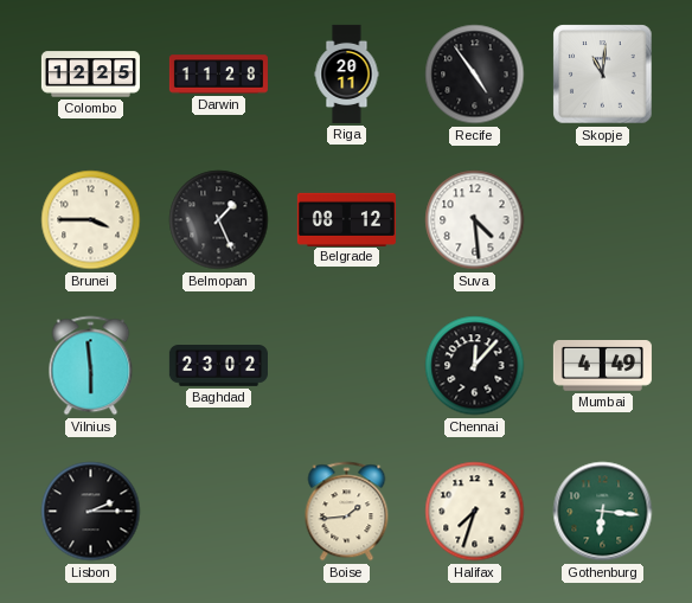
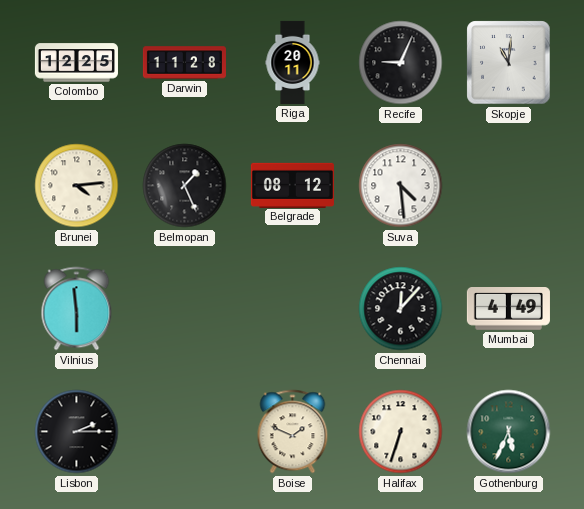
Recife: 4:54 -> 9:04
Brunei: 3:45 -> 4:14
Baghdad: 23:02 -> none
Boise: 1:44 -> 1:49
Halifax: 7:33 -> 6:33
Gothenburg: 6:16 -> 5:34
